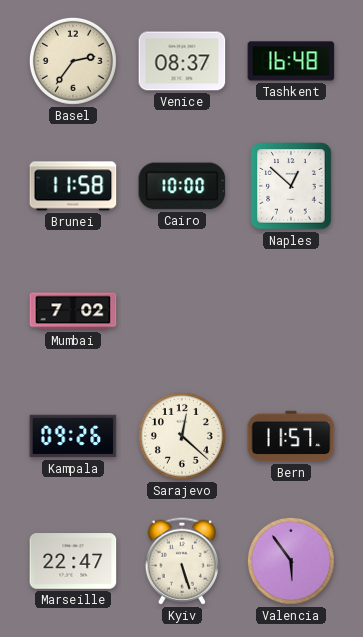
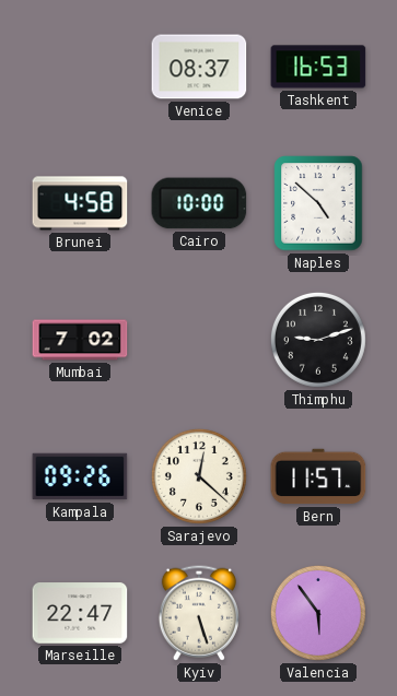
Basel: 2:36 -> none
Tashkent: 16:48 -> 16:53
Brunei: 11:58 -> 4:58
Naples: 12:52 -> 4:52
Thimphu: none -> 9:12
